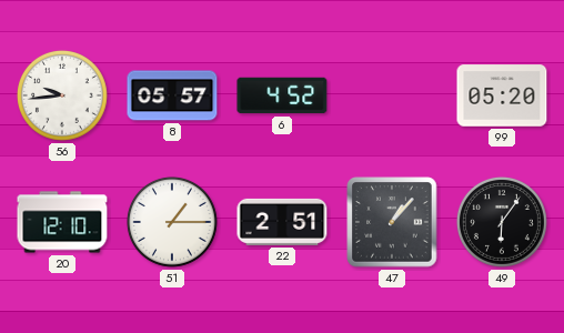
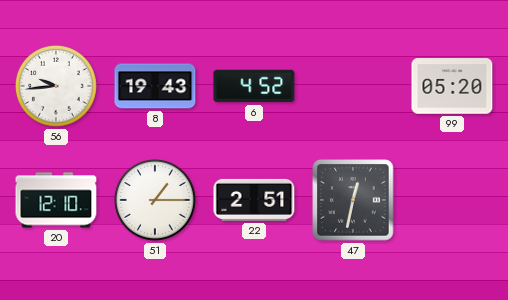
8: 05:57 -> 19:43
47: 1:07 -> 12:32
49: 6:06 -> none
